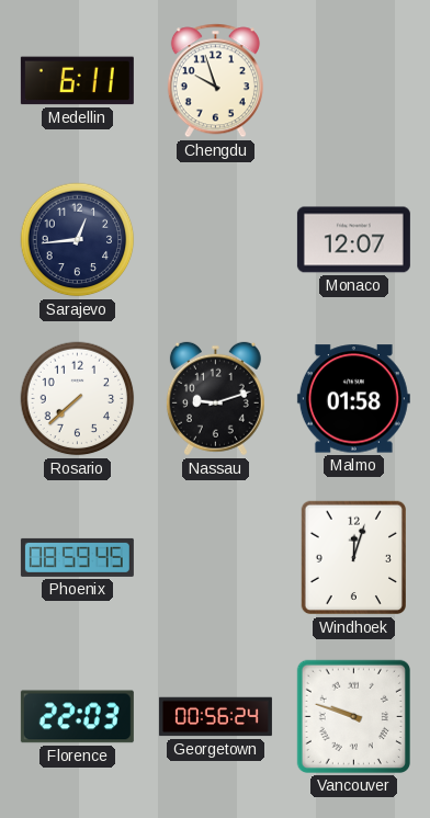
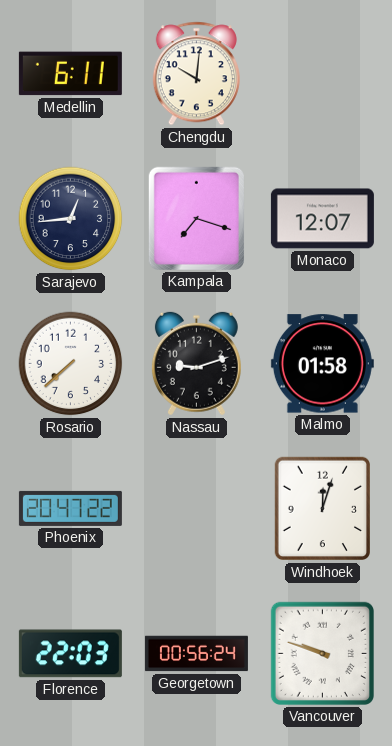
Chengdu: 9:57 -> 10:01
Kampala: none -> 7:18
Phoenix: 08:59 -> 20:47
